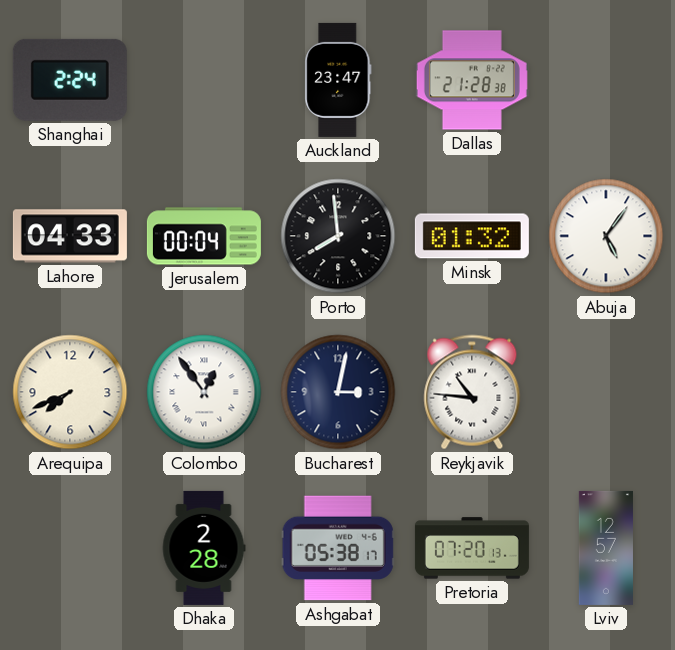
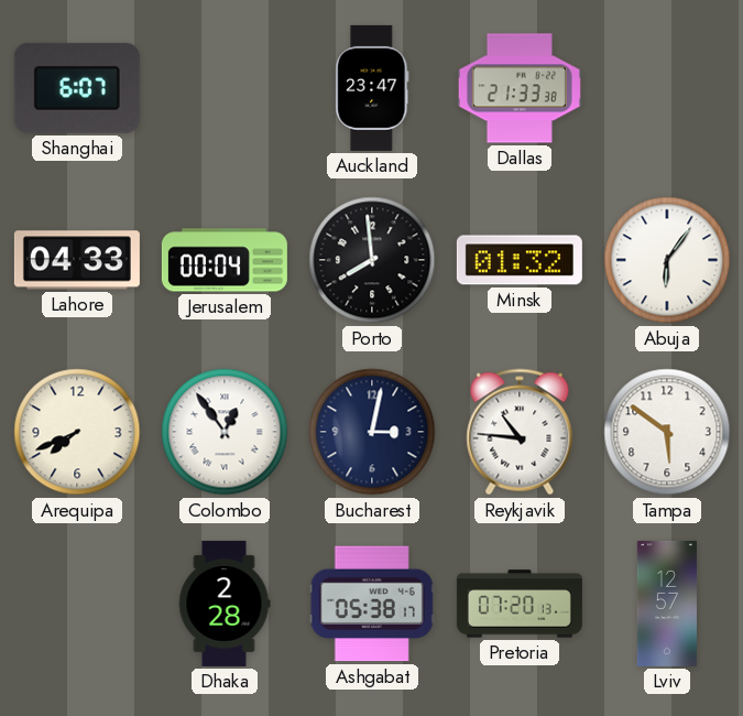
Shanghai: 2:24 -> 6:07
Dallas: 21:28 -> 21:33
Abuja: 5:06 -> 6:06
Tampa: none -> 5:51
